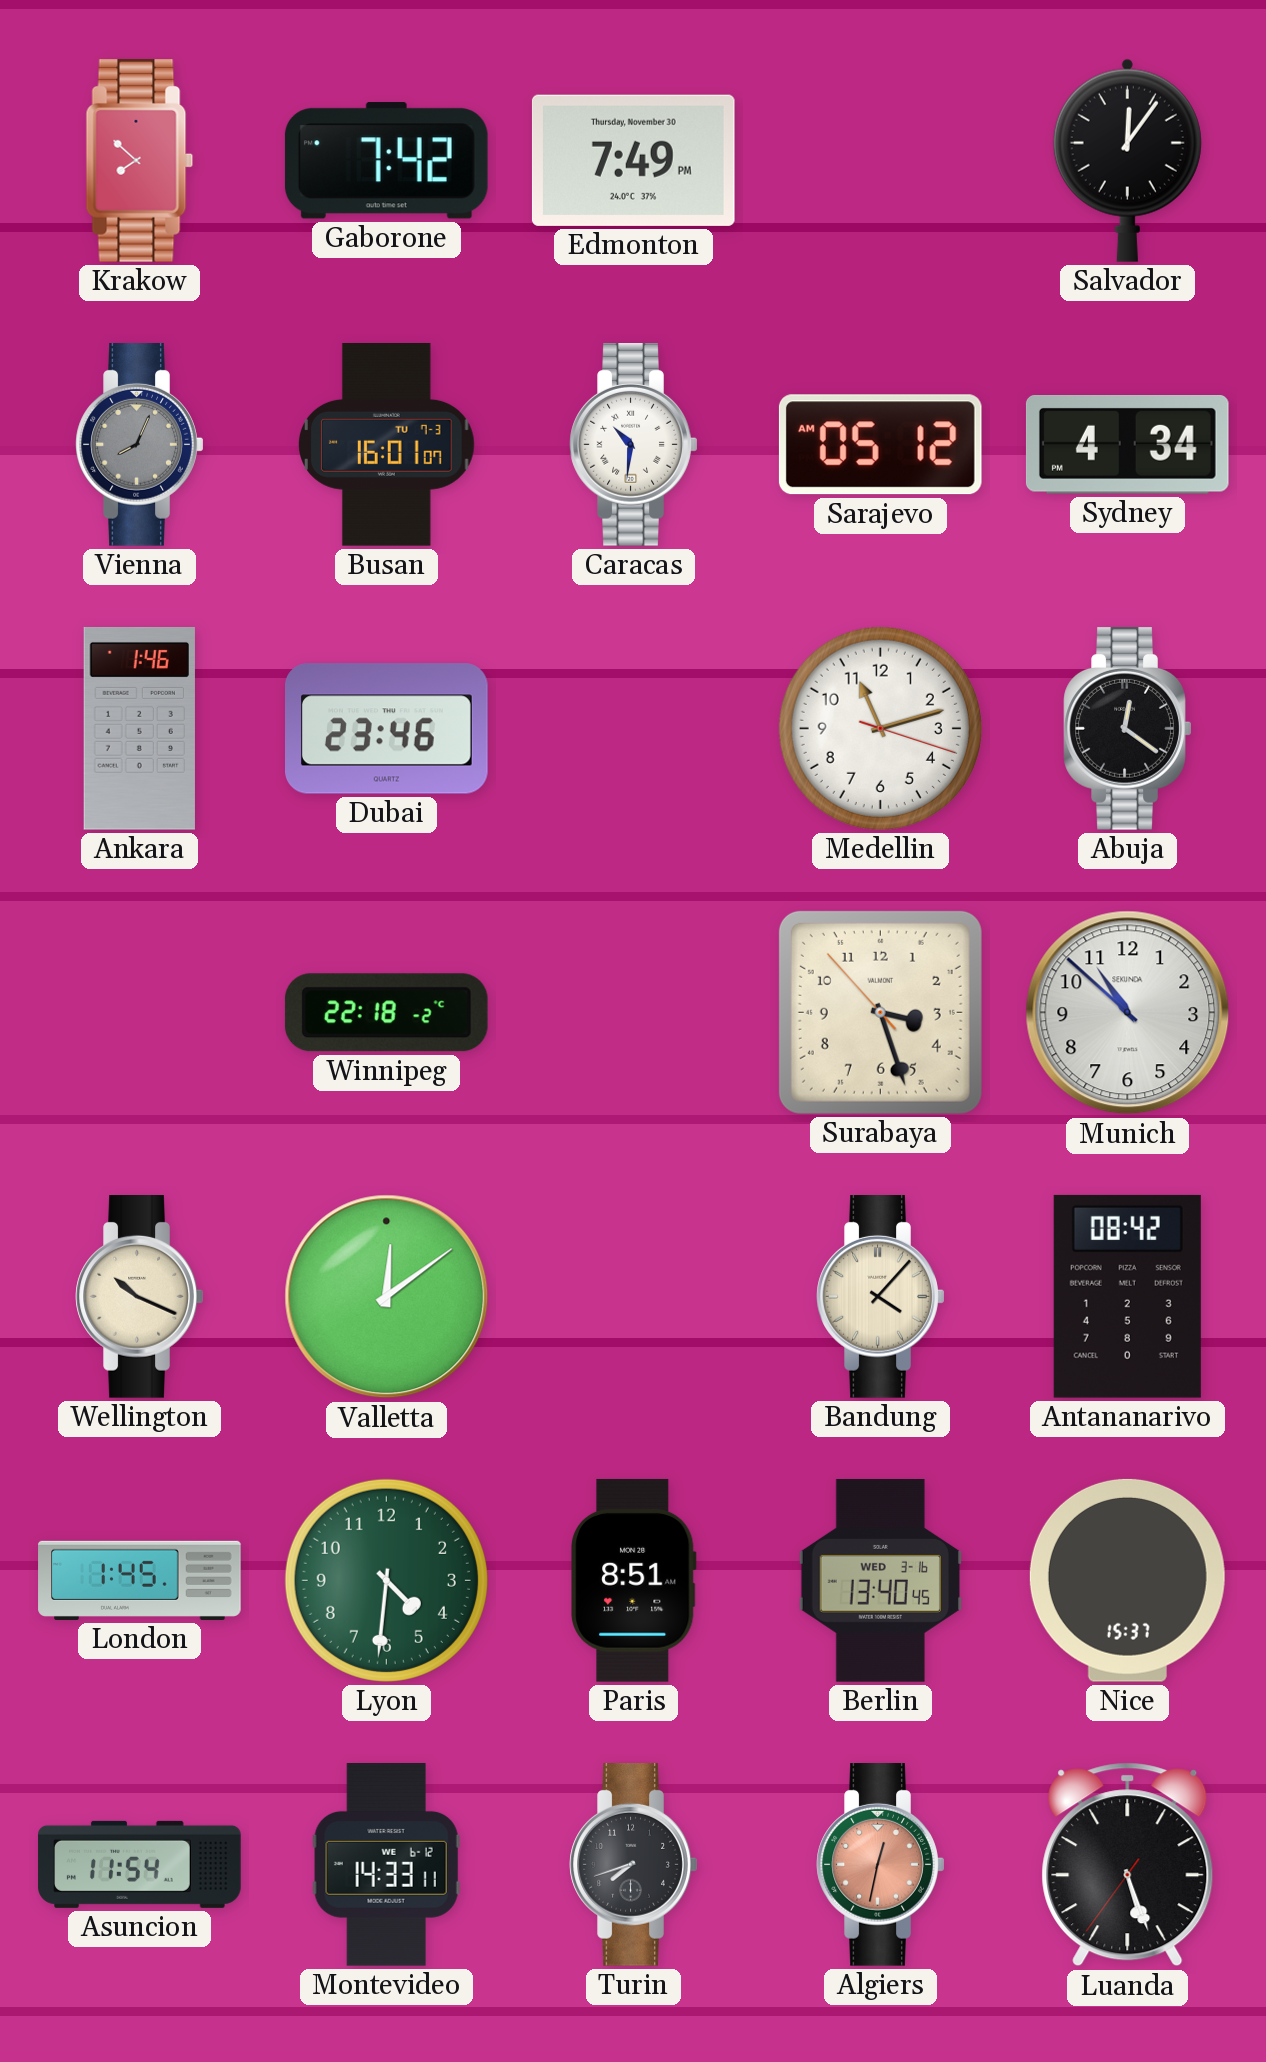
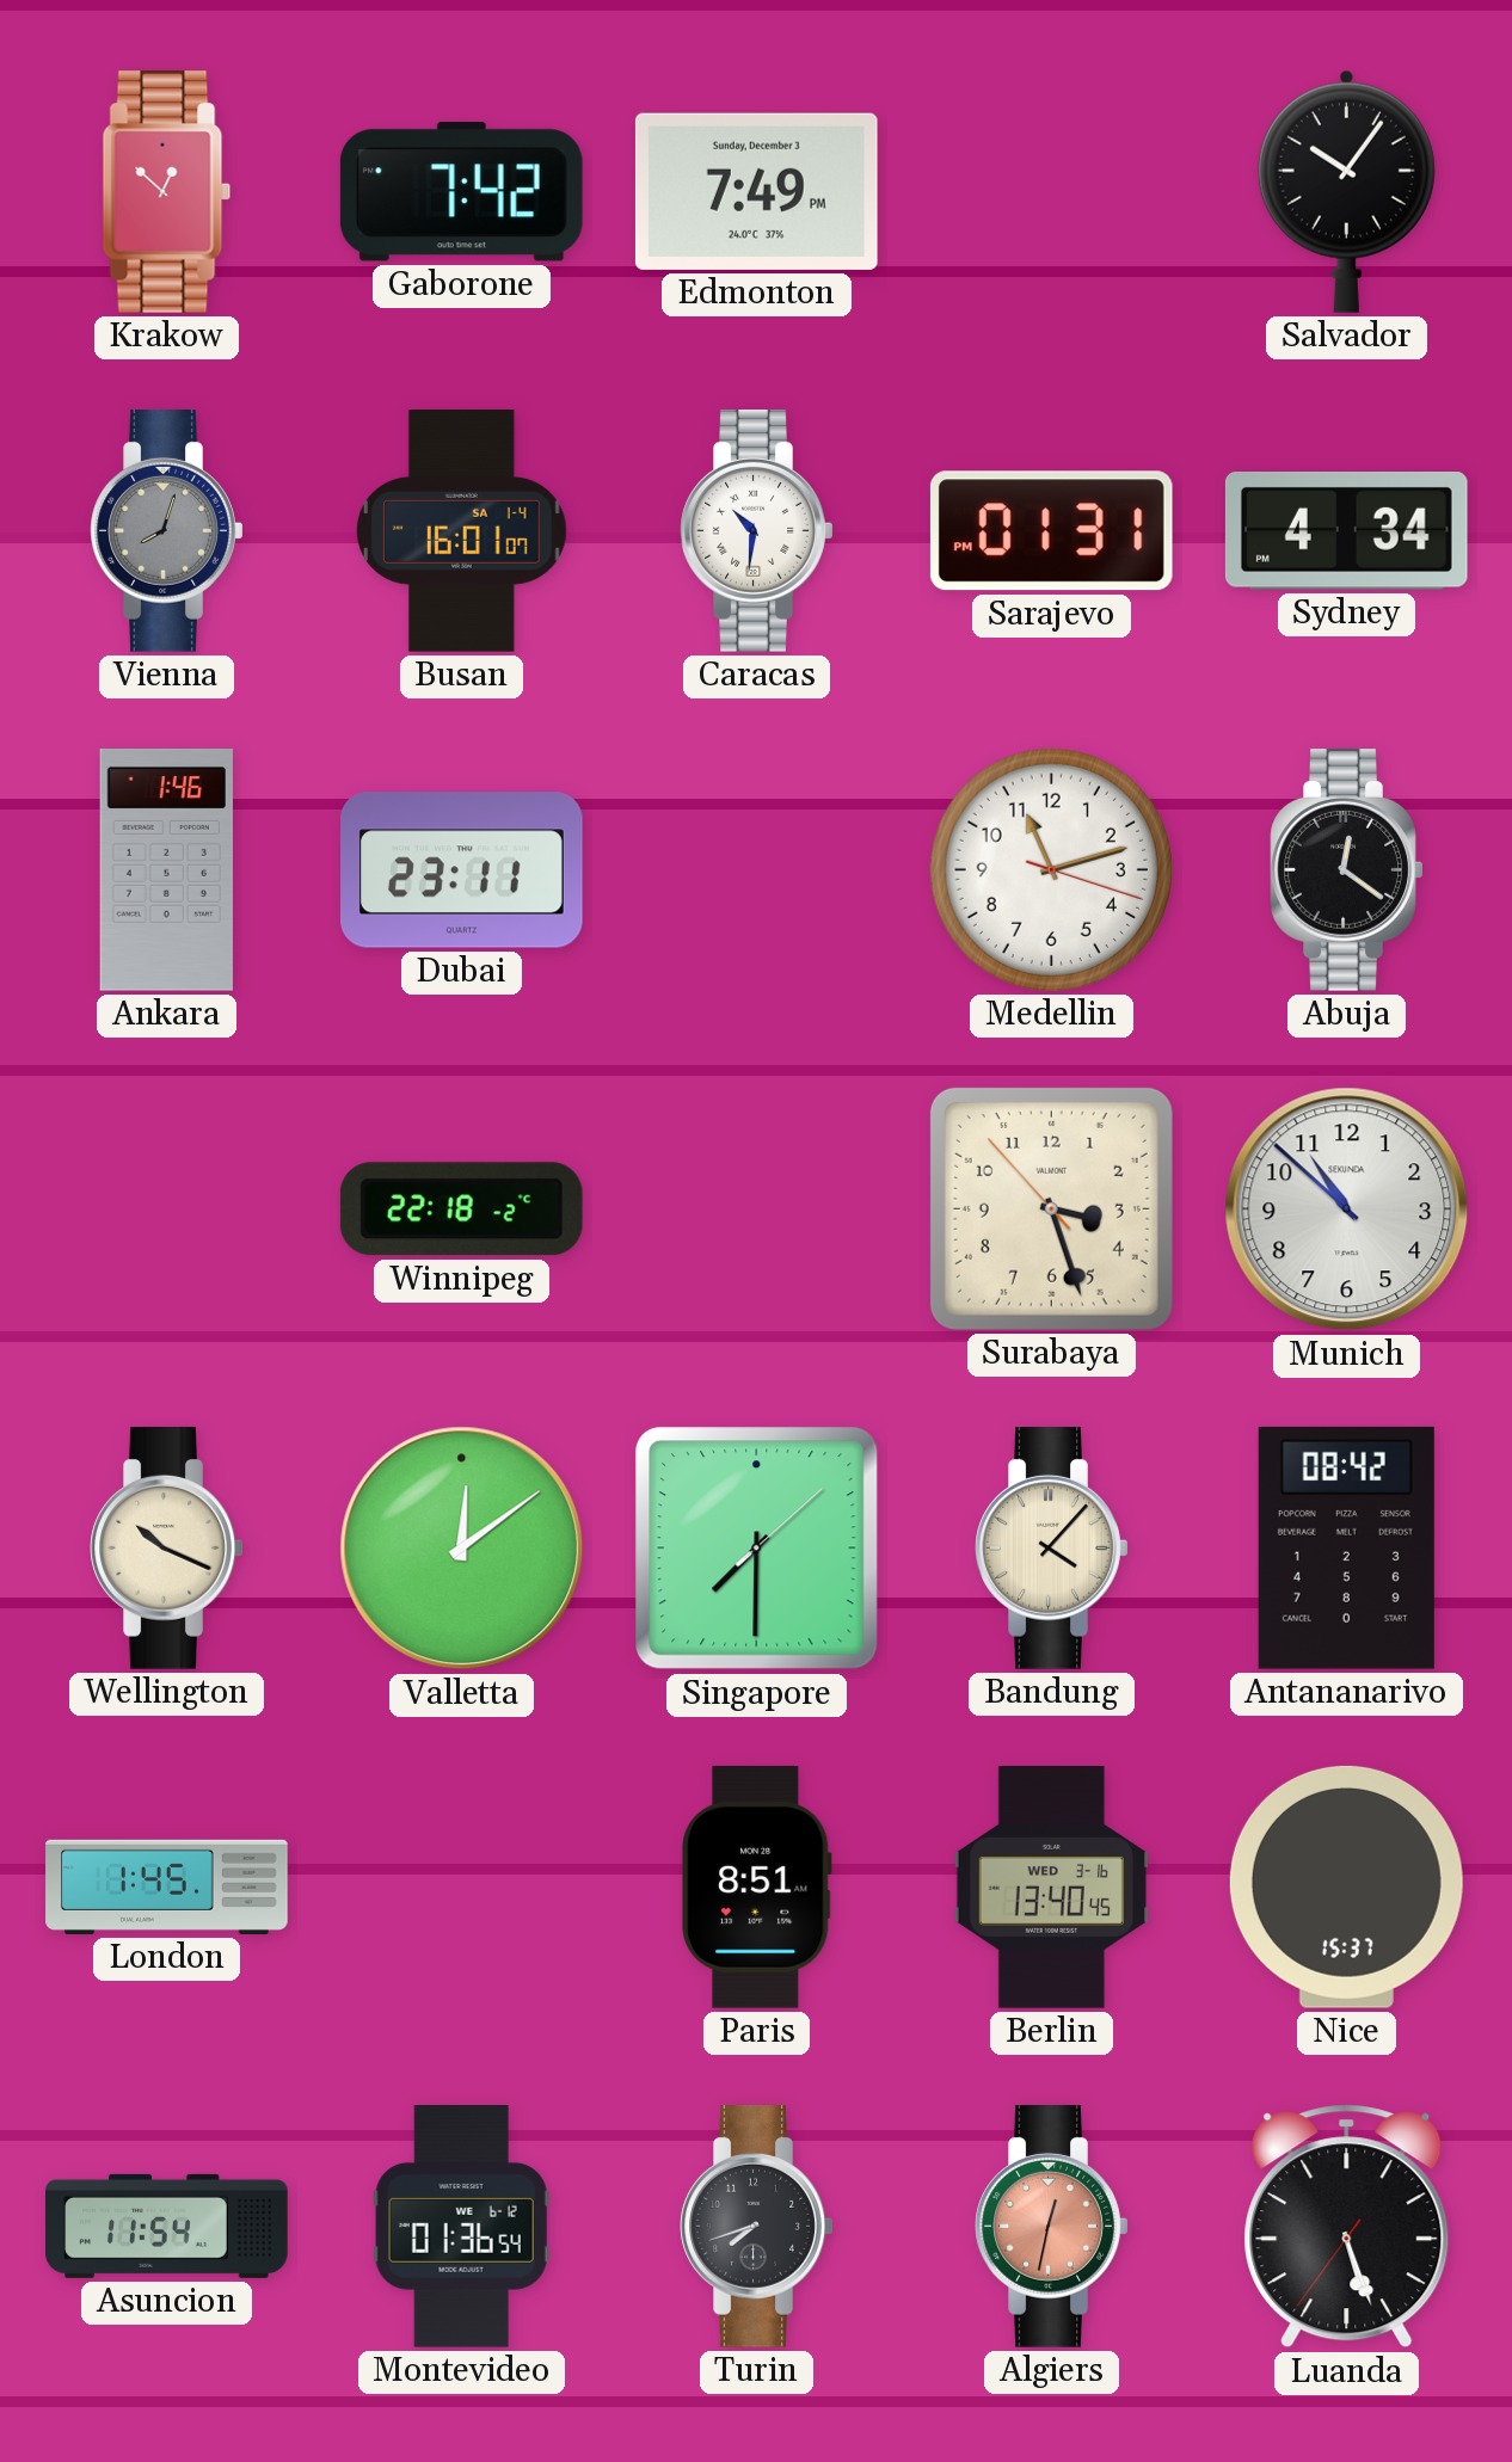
Krakow: 7:52 -> 12:52
Edmonton date: Thursday, November 30 -> Sunday, December 3
Salvador: 12:06 -> 10:06
Vienna: 8:04 -> 8:03
Busan date: TU 7-3 -> SA 1-4
Sarajevo: 05:12 -> 01:31
Dubai: 23:46 -> 23:11
Singapore: none -> 7:30
Lyon: 4:31 -> none
Montevideo: 14:33 -> 01:36
